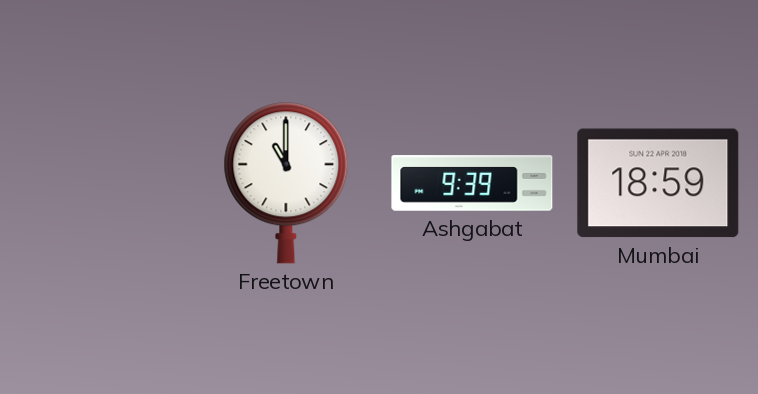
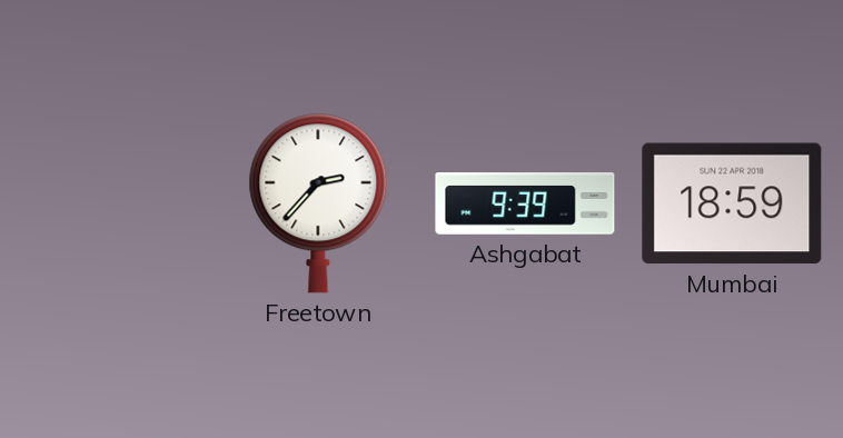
Freetown: 11:00 -> 2:37
